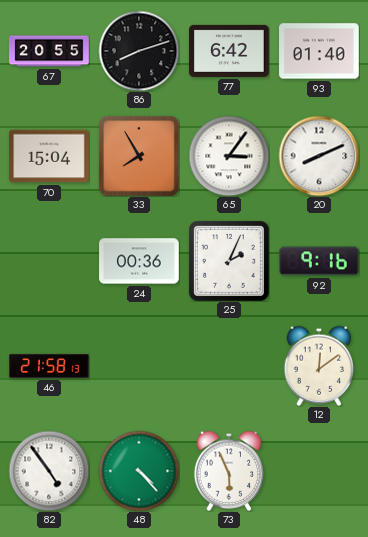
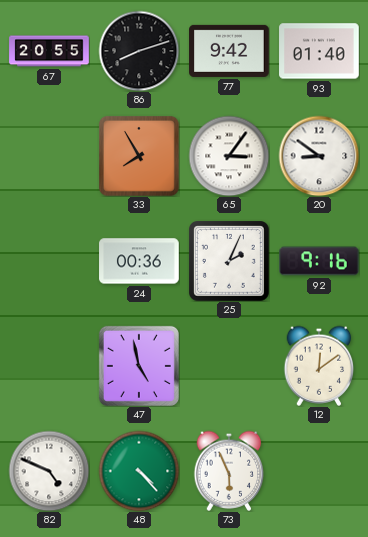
77: 6:42 -> 9:42
70: 15:04 -> none
20: 8:11 -> 8:51
46: 21:58 -> none
47: none -> 4:58
82: 4:54 -> 4:49
